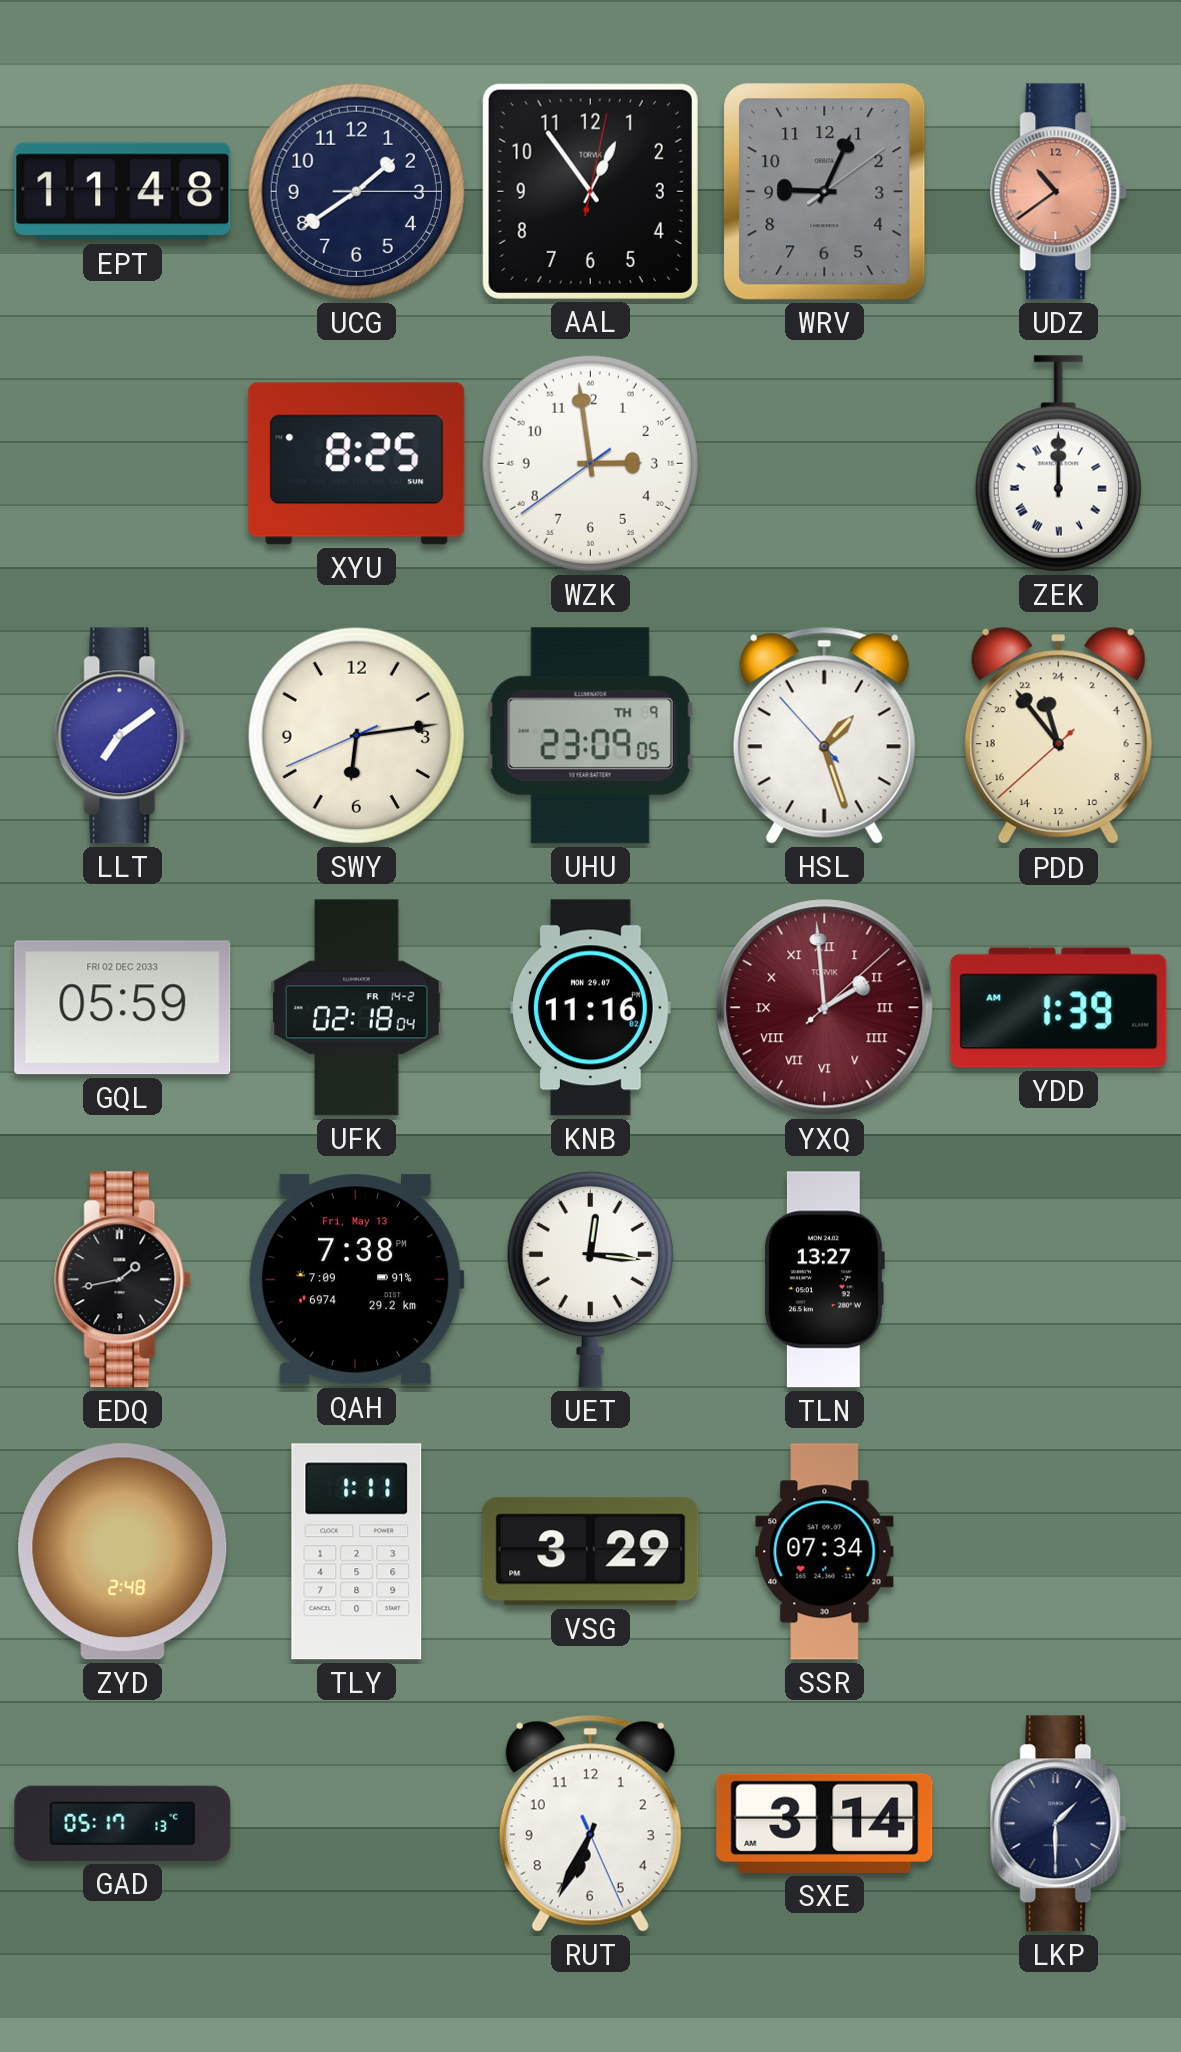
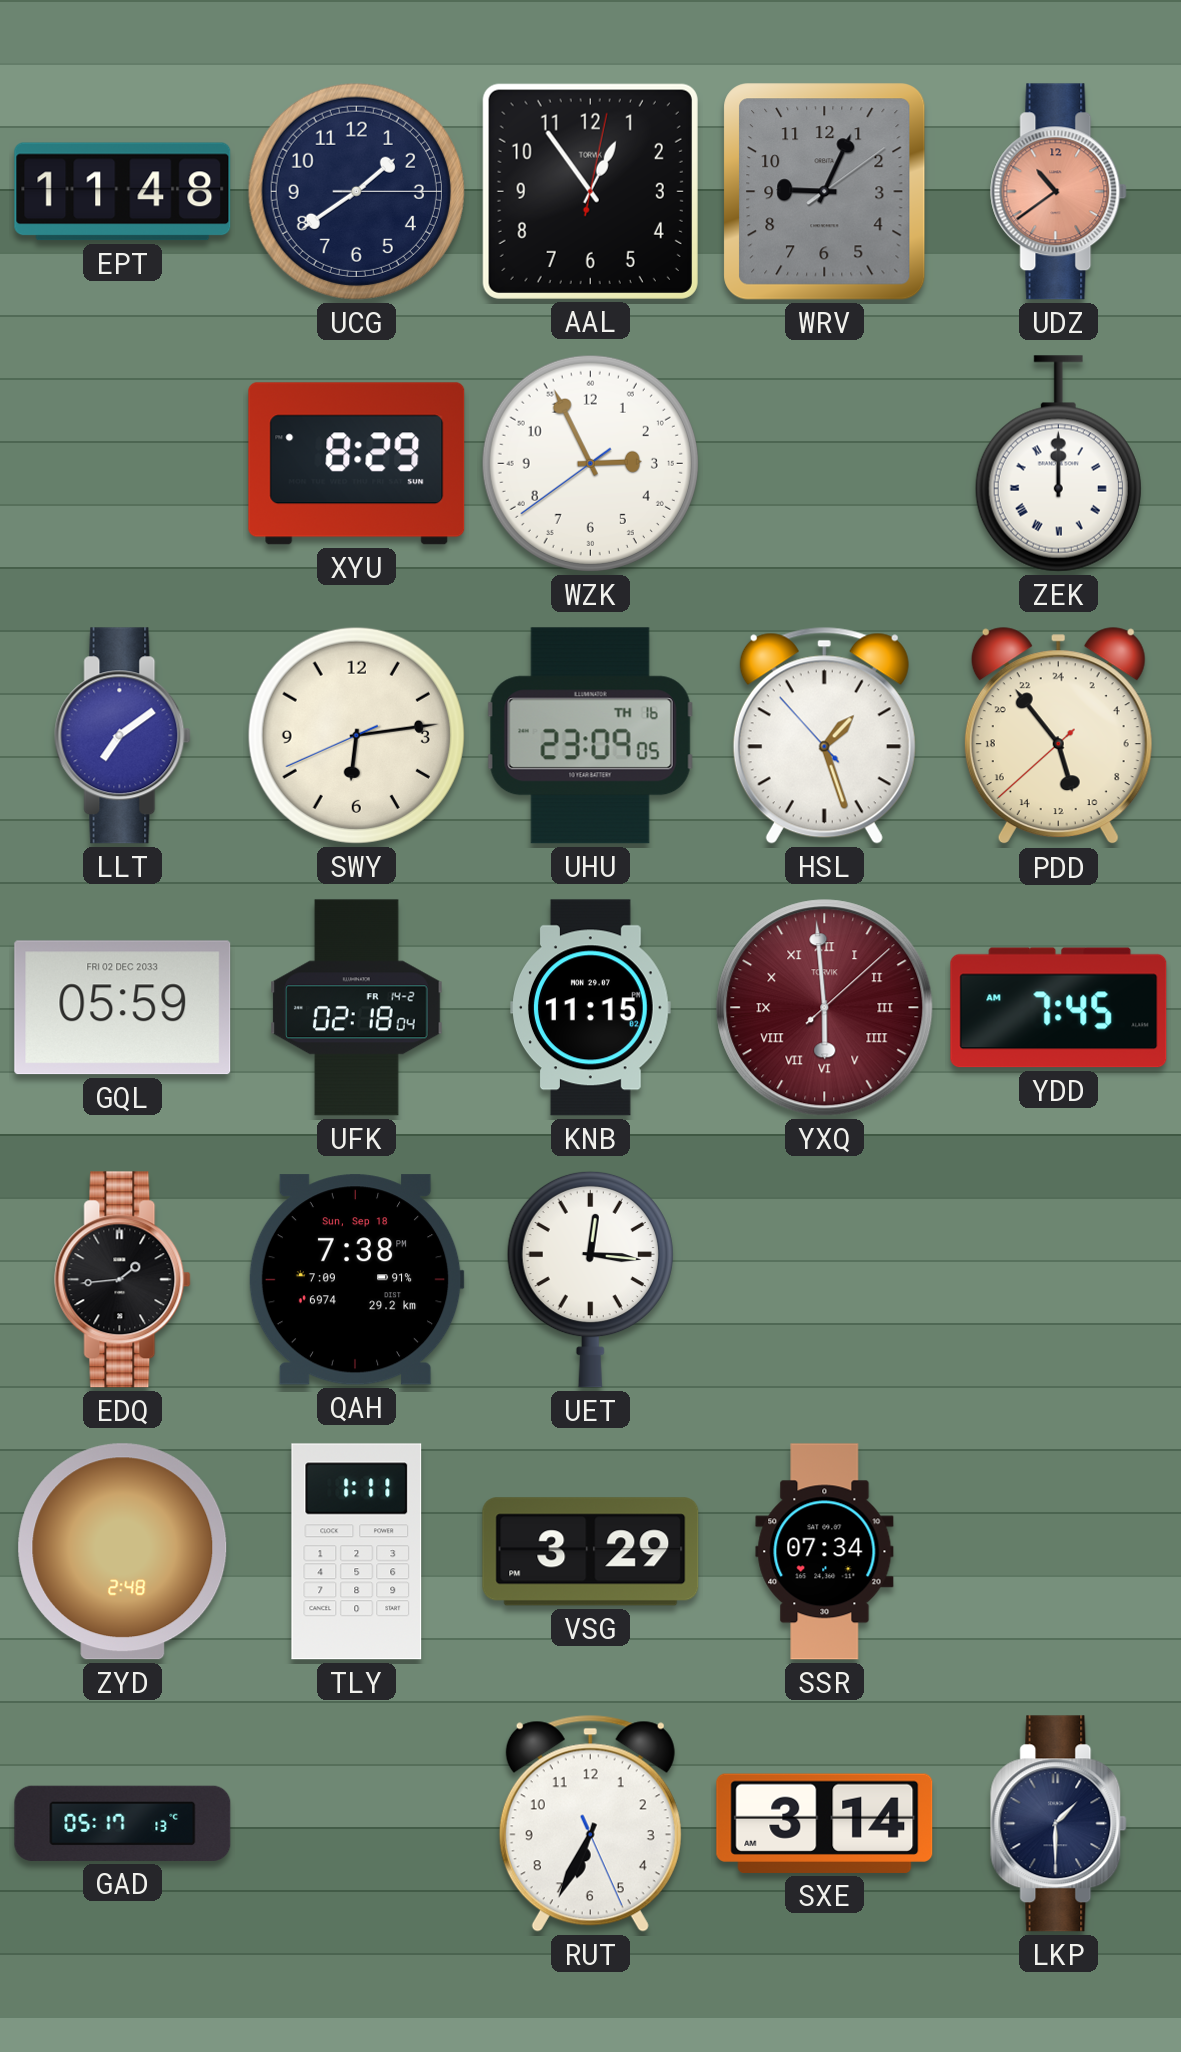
XYU: 8:25 -> 8:29
WZK: 2:58 -> 2:55
UHU date: TH 9 -> TH 16
PDD: 22:53 -> 10:53
KNB: 11:16 -> 11:15
YXQ: 1:59 -> 5:59
YDD: 1:39 -> 7:45
EDQ: 1:43 -> 1:44
QAH date: Fri, May 13 -> Sun, Sep 18
TLN: 13:27 -> none
